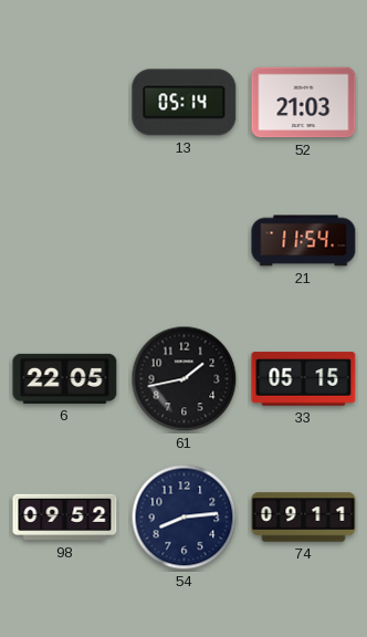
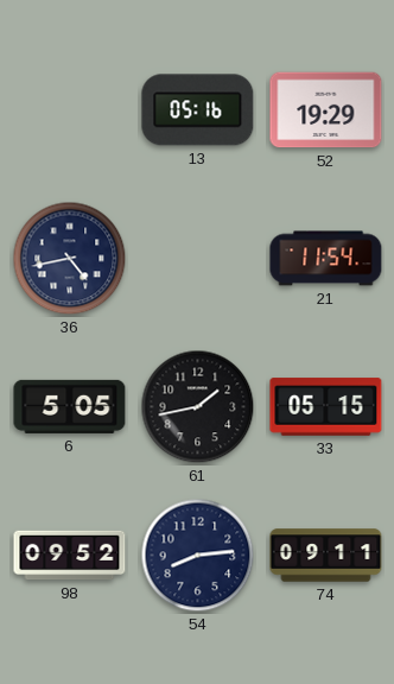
13: 05:14 -> 05:16
52: 21:03 -> 19:29
36: none -> 4:43
6: 22:05 -> 5:05
